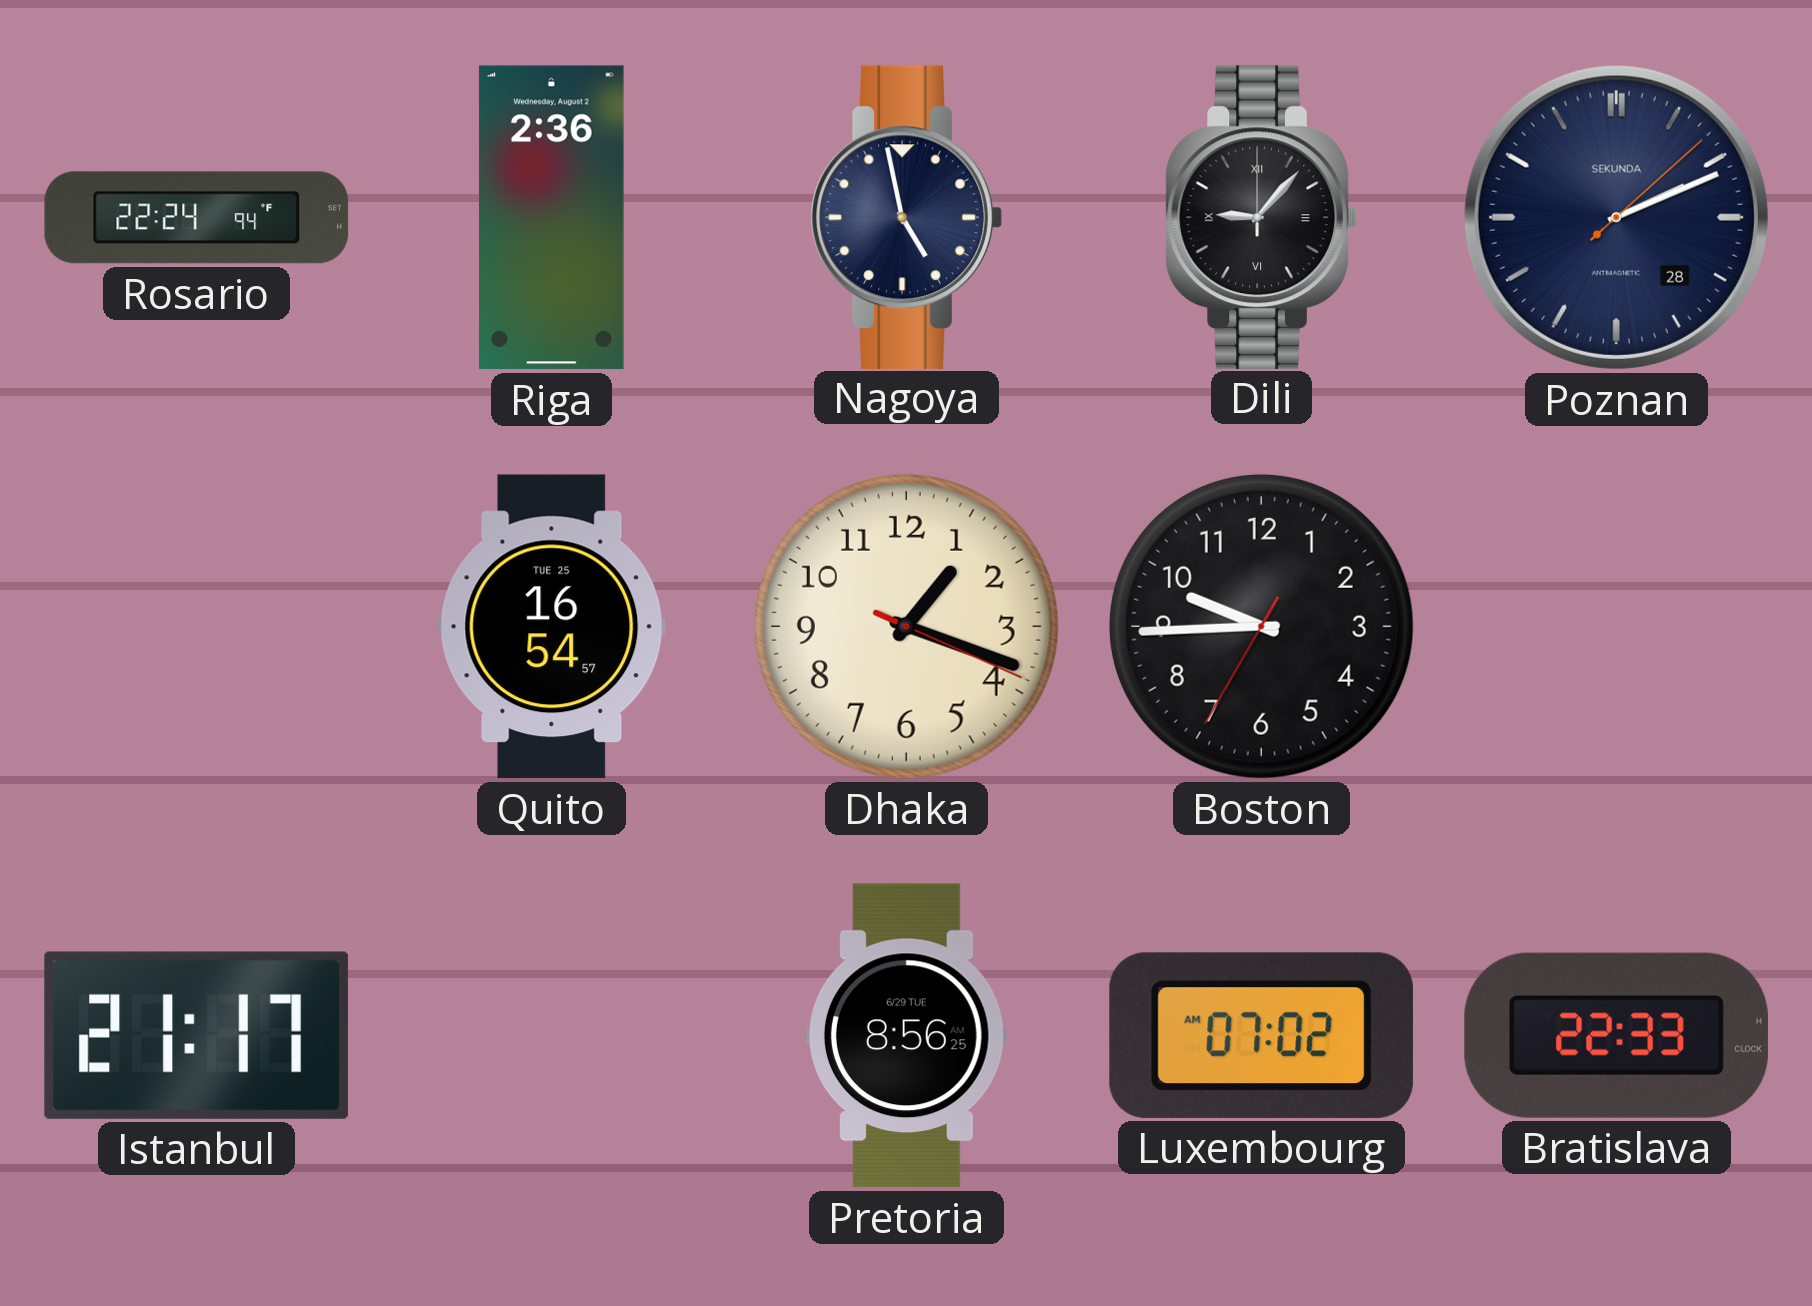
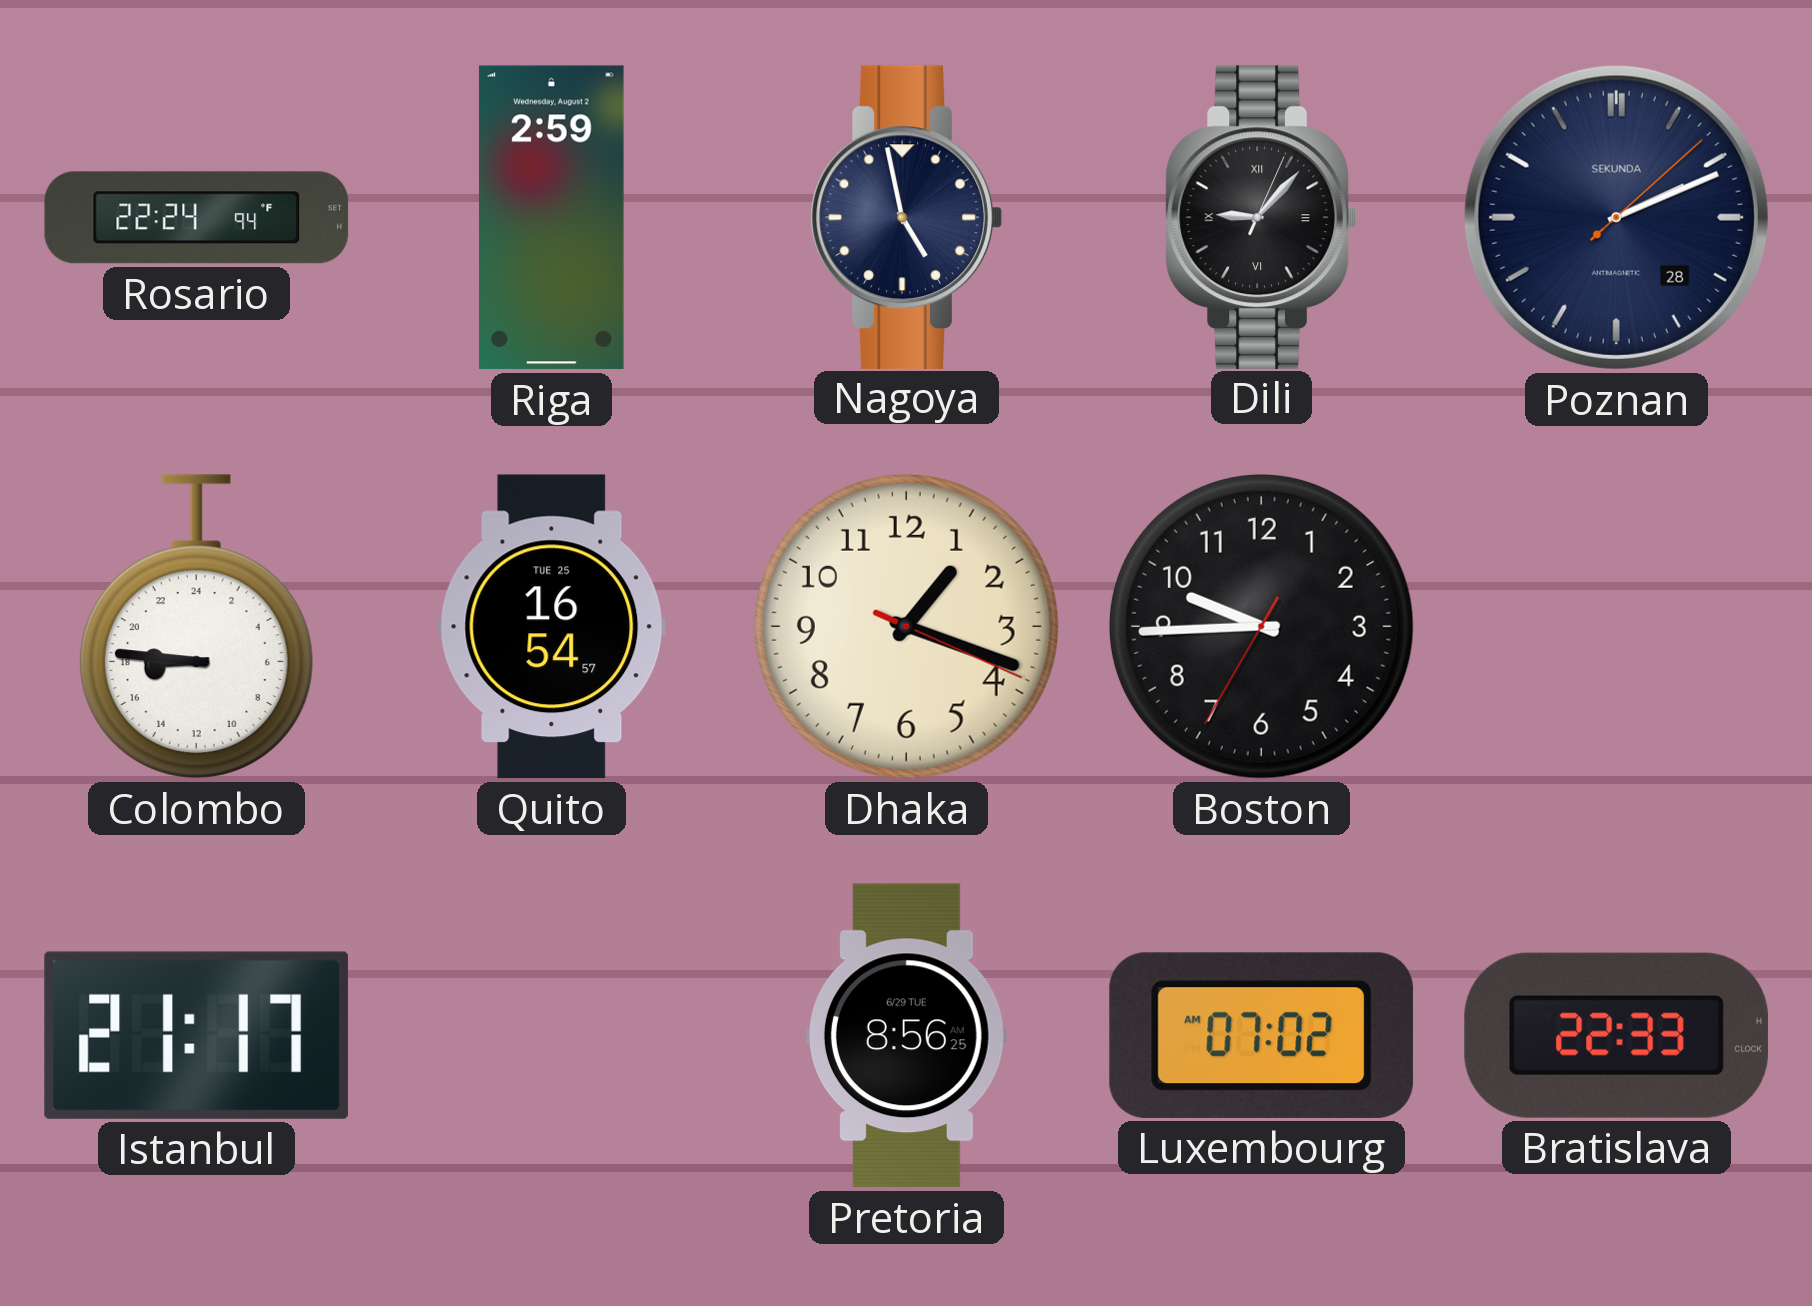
Riga: 2:36 -> 2:59
Dili: 9:07:00 -> 9:07:04
Colombo: none -> 17:46
